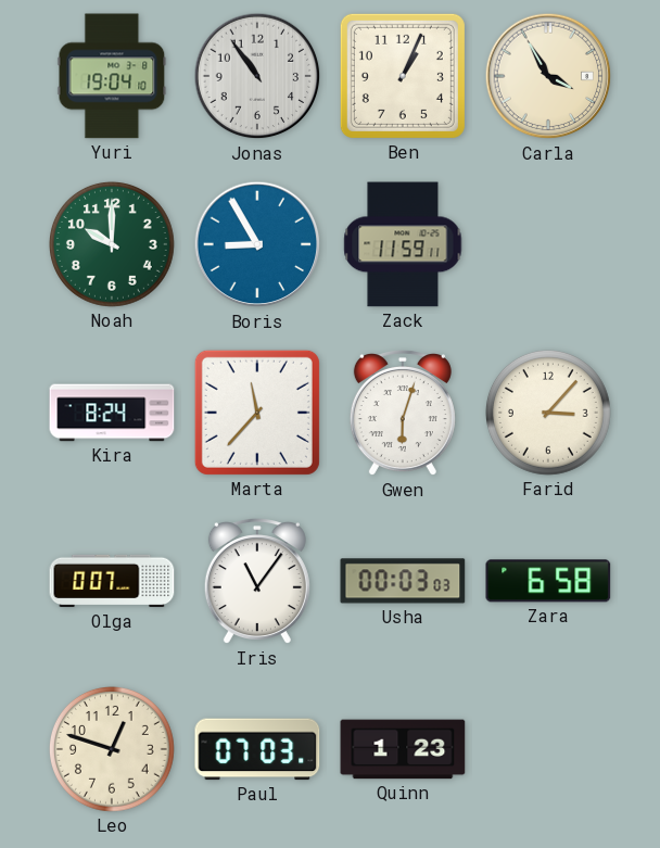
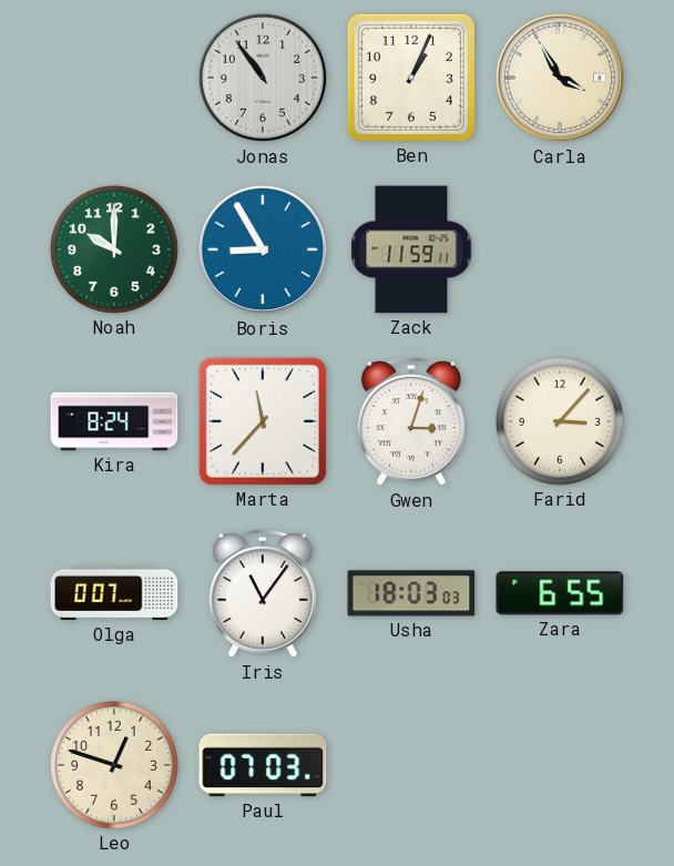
Yuri: 19:04 -> none
Gwen: 6:03 -> 3:03
Usha: 00:03 -> 18:03
Zara: 6:58 -> 6:55
Quinn: 1:23 -> none
